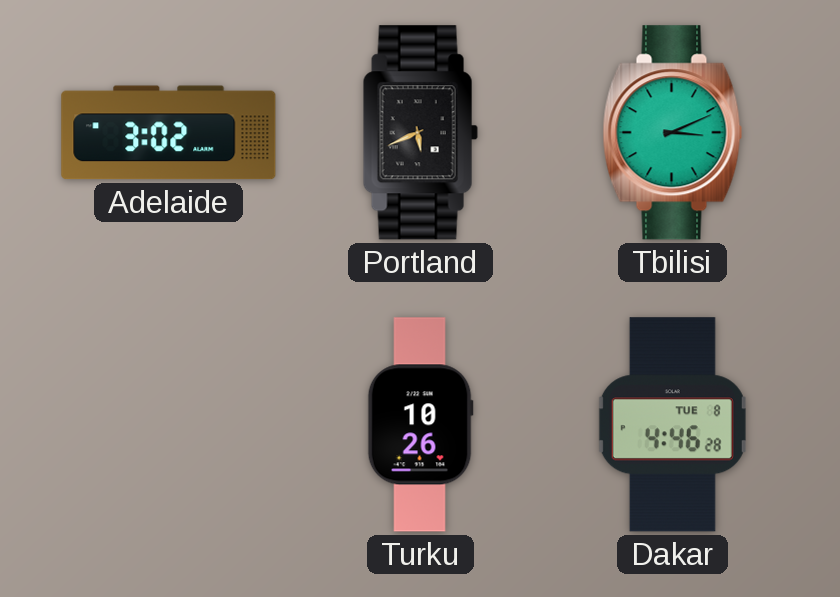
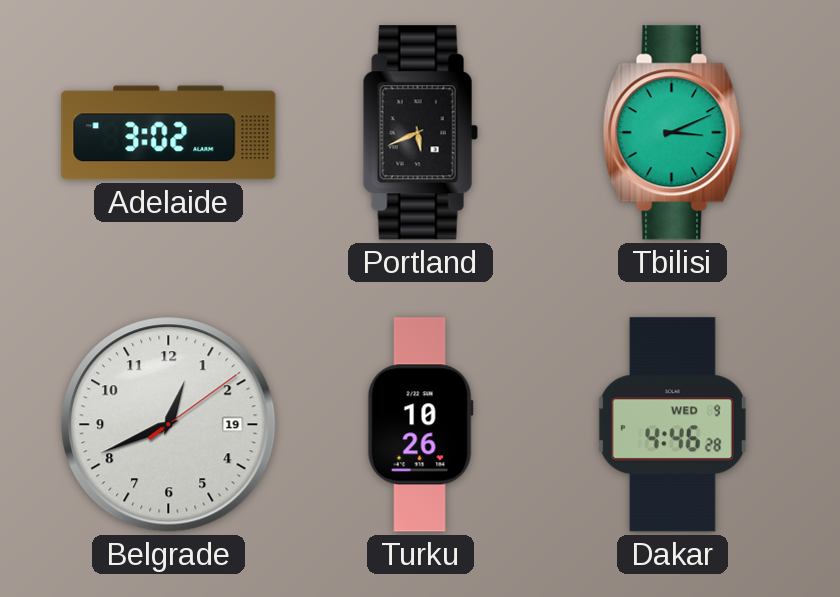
Belgrade: none -> 12:41
Dakar date: TUE 8 -> WED 9
